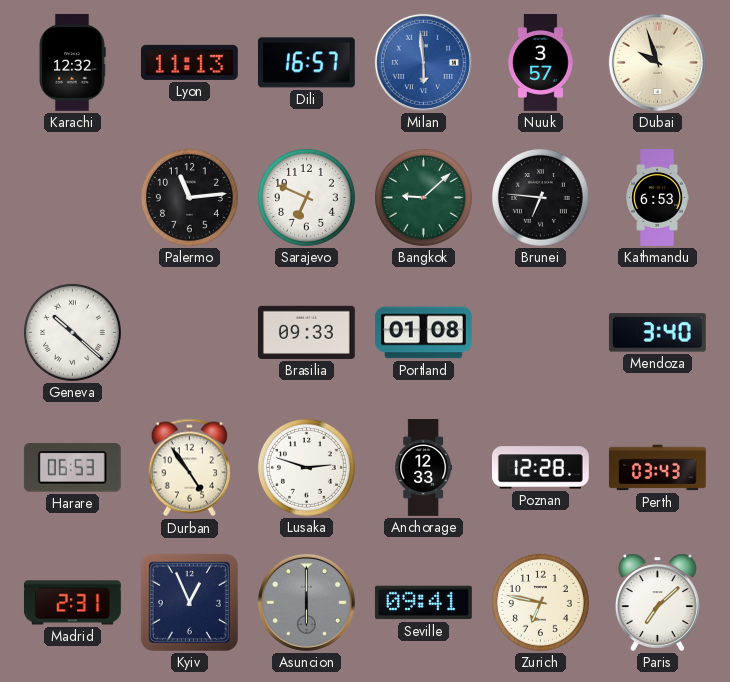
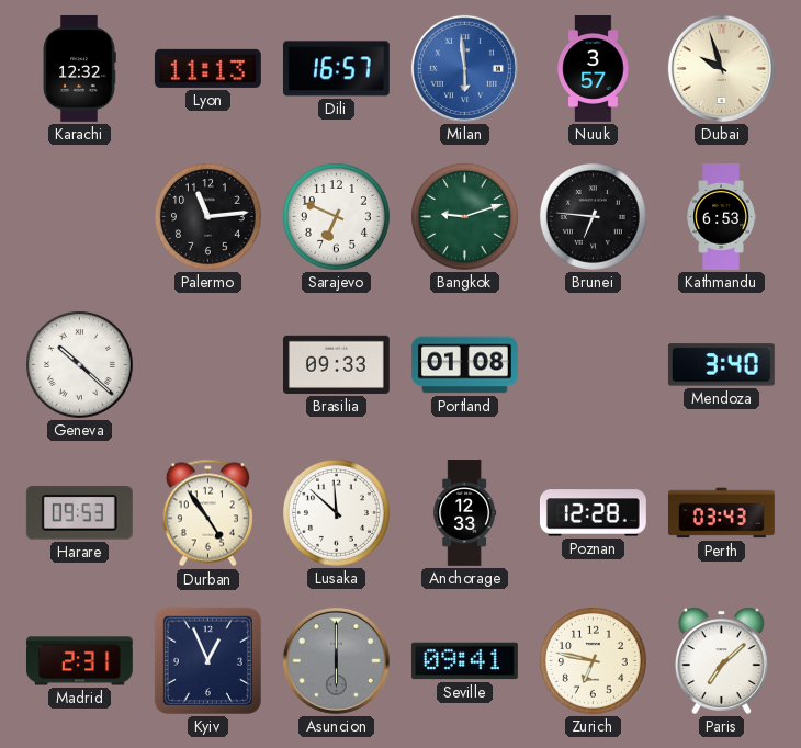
Bangkok: 9:08 -> 9:12
Harare: 06:53 -> 09:53
Lusaka: 2:48 -> 11:52
